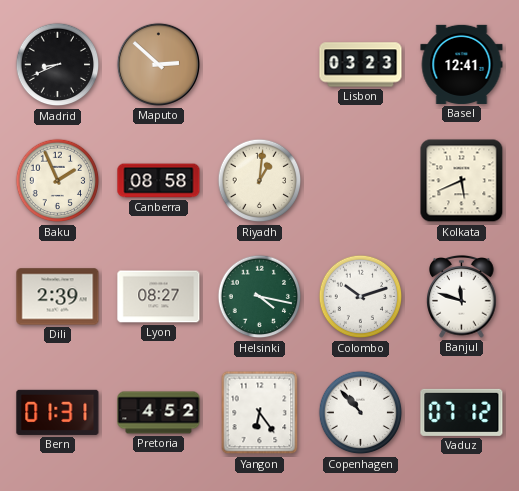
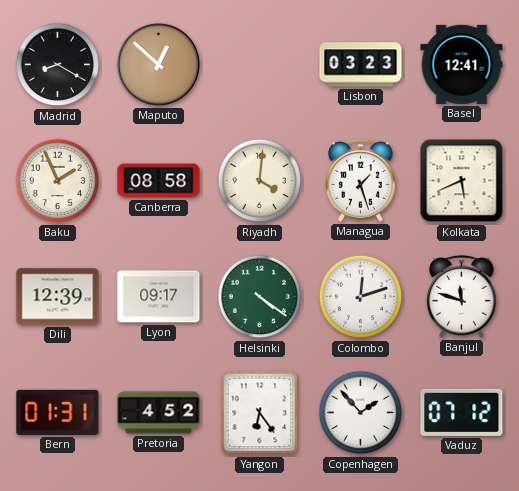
Madrid: 8:41 -> 8:20
Maputo: 2:52 -> 12:52
Riyadh: 1:01 -> 4:01
Managua: none -> 1:27
Dili: 2:39 -> 12:39
Lyon: 08:27 -> 09:17
Helsinki: 4:17 -> 4:21
Colombo: 10:12 -> 12:12
Copenhagen: 10:53 -> 1:53
